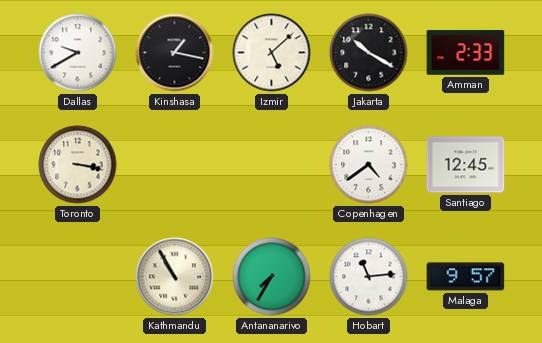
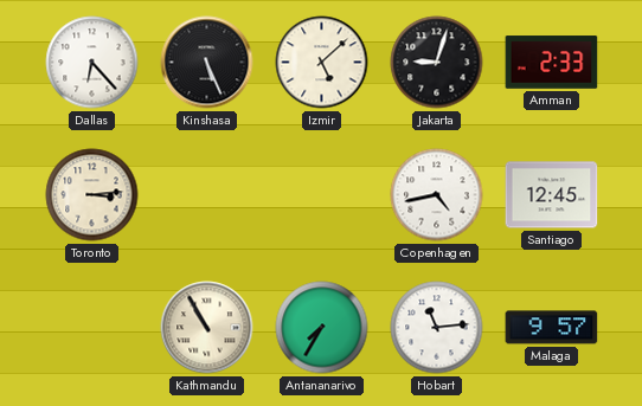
Dallas: 9:40 -> 6:23
Kinshasa: 1:17 -> 5:26
Jakarta: 10:20 -> 9:03
Toronto: 3:17 -> 3:14
Copenhagen: 4:39 -> 4:43
